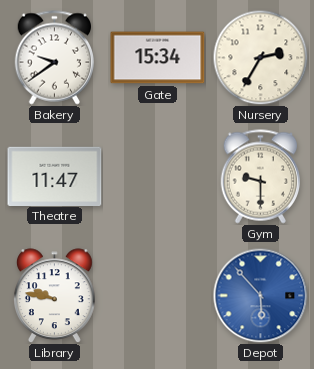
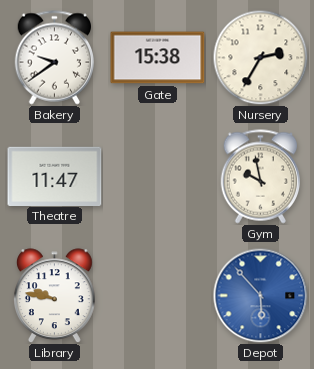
Gate: 15:34 -> 15:38
Gym: 9:30 -> 9:58
